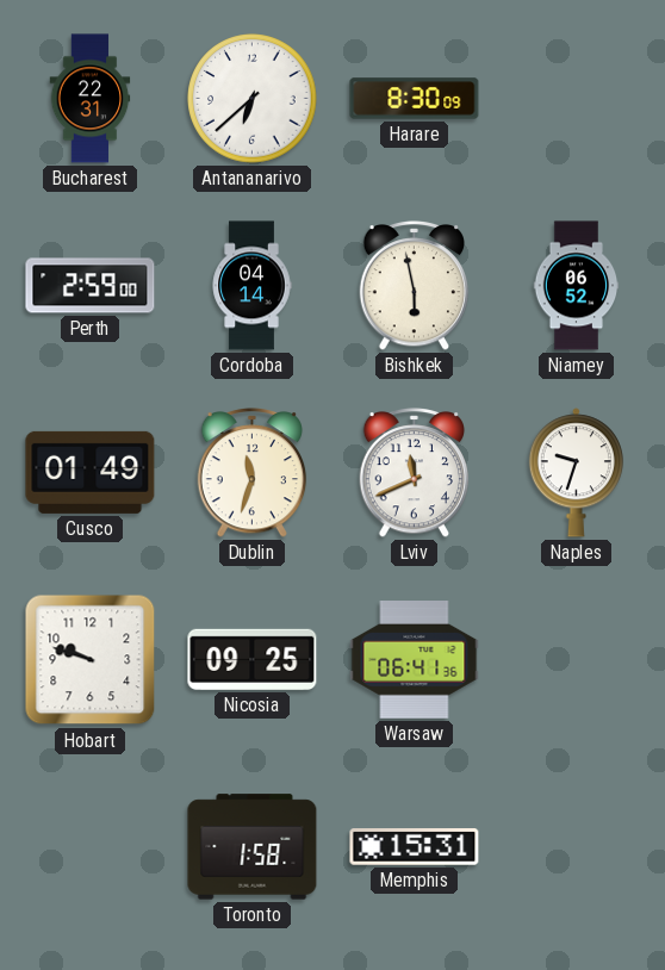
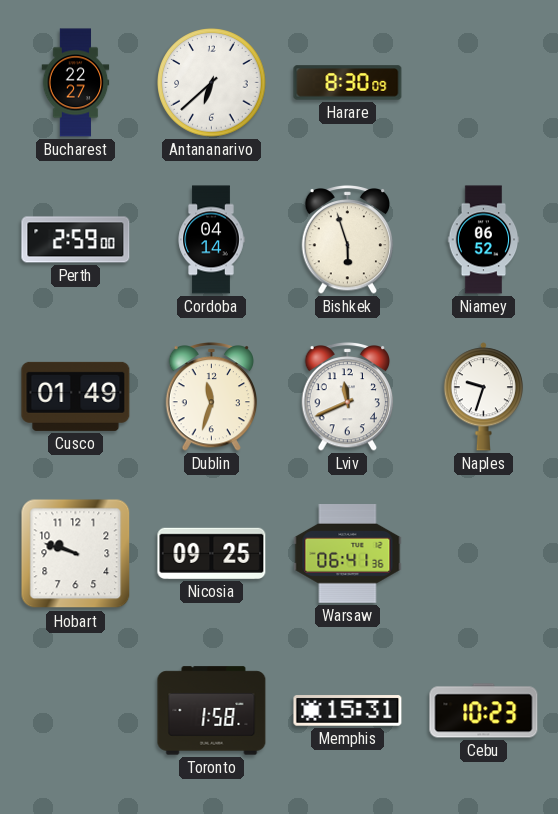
Bucharest: 22:31 -> 22:27
Bishkek: 5:58 -> 5:57
Cebu: none -> 10:23
